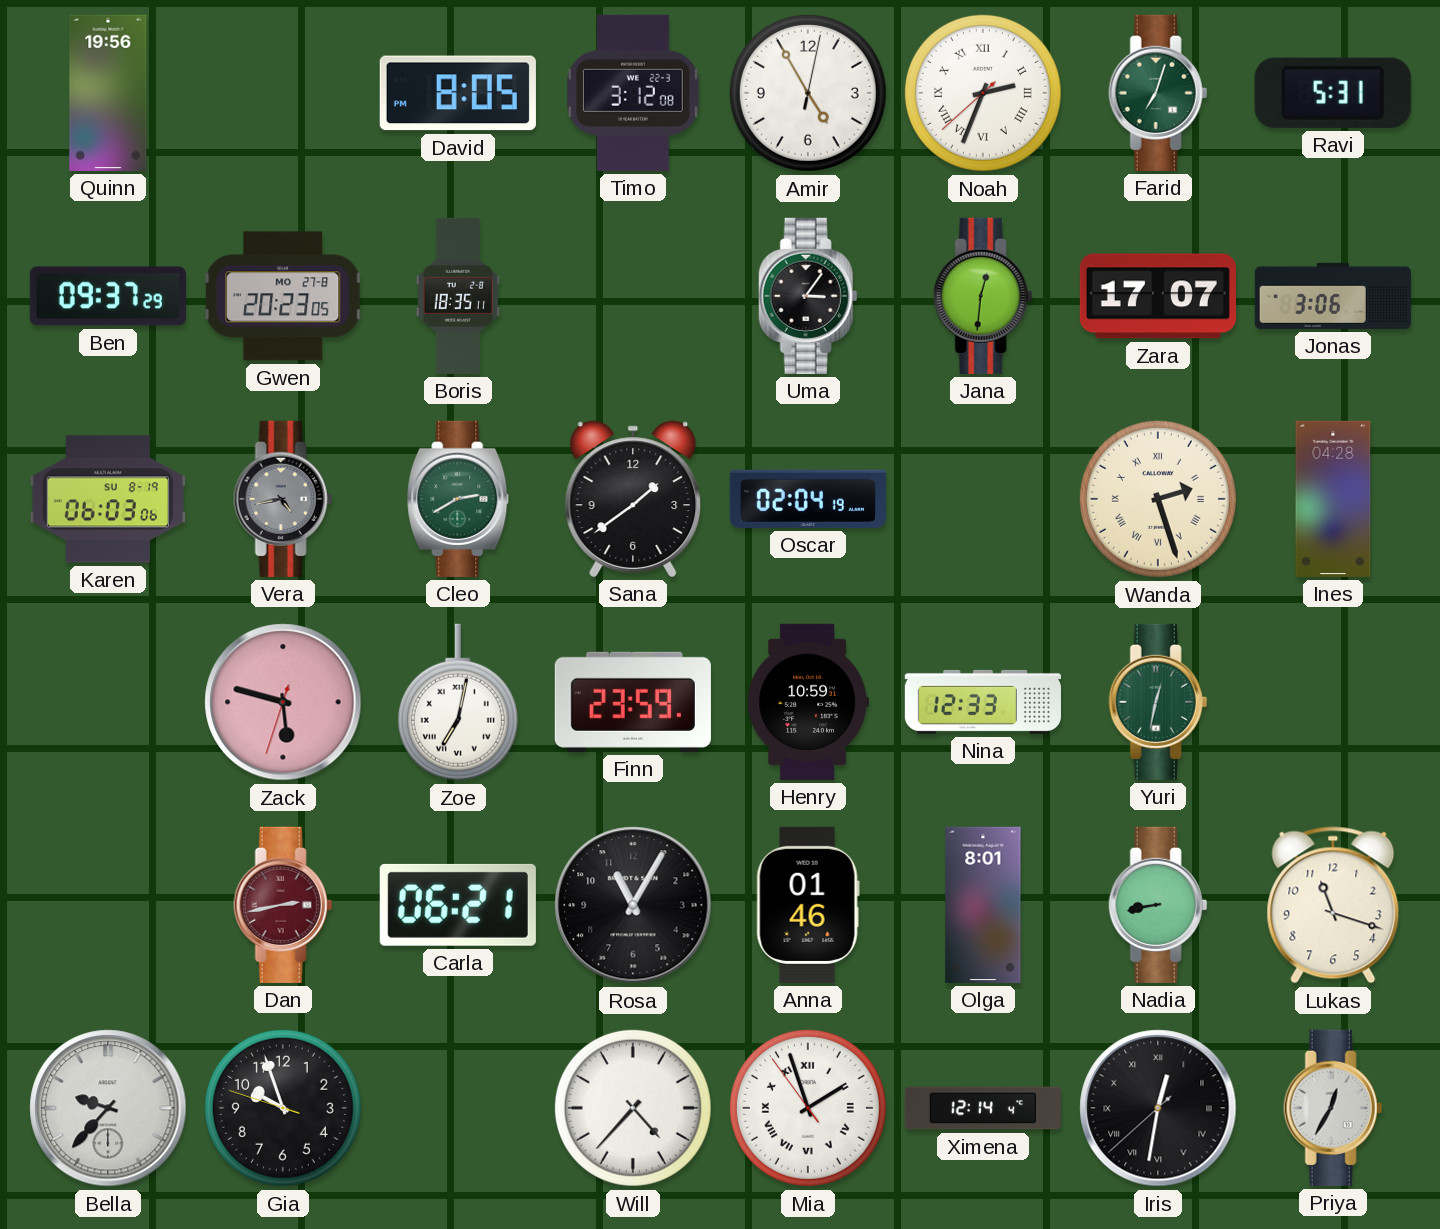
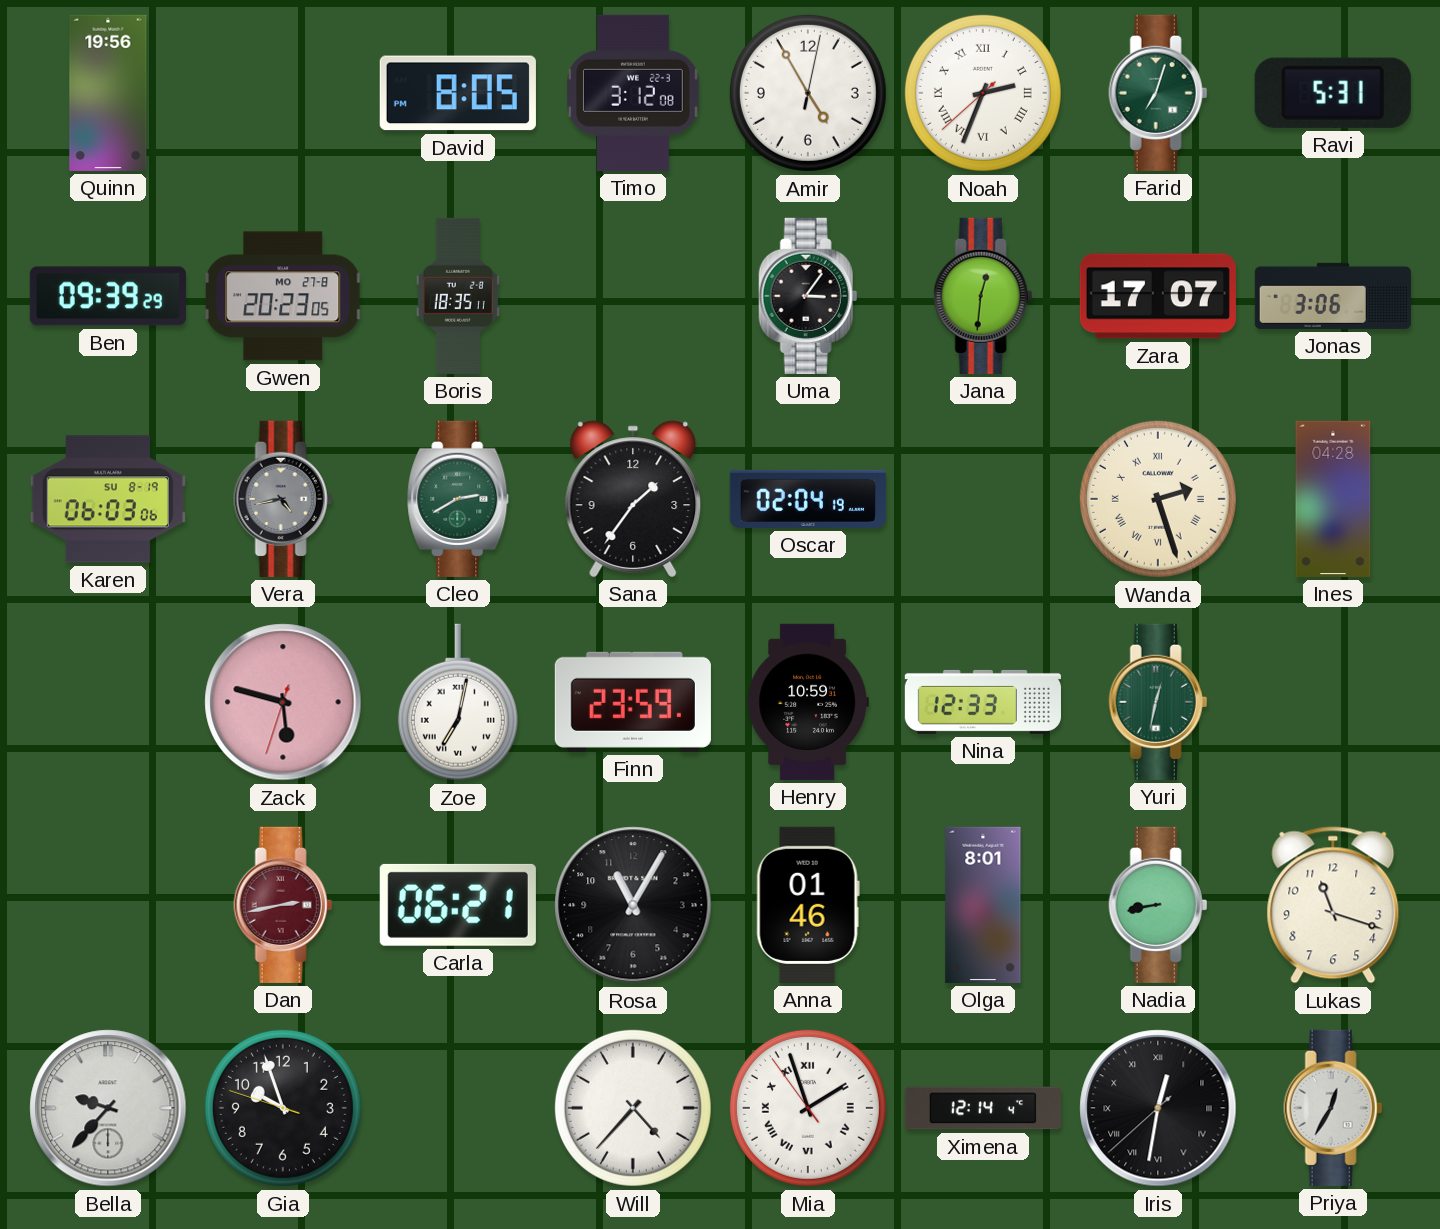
Ben: 09:37 -> 09:39
Sana: 1:39 -> 1:36
